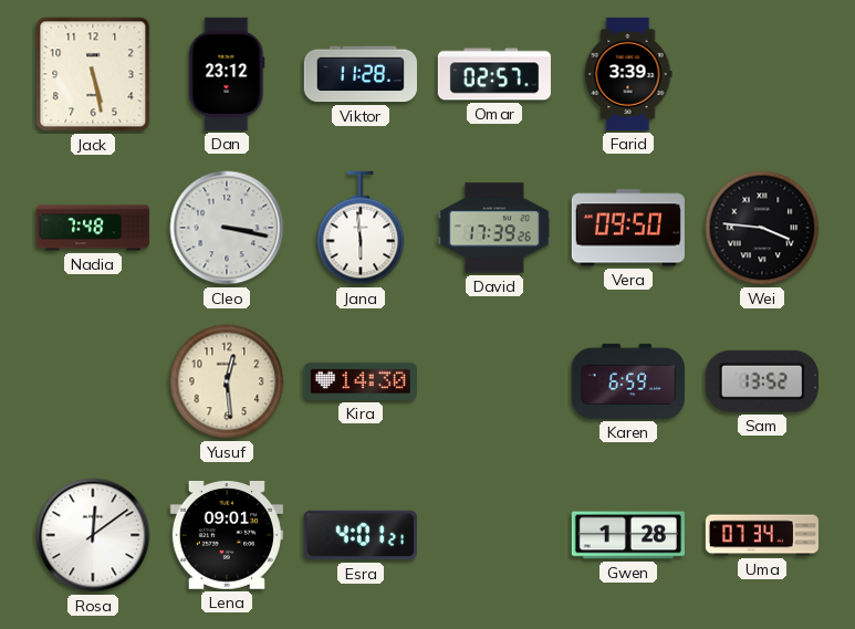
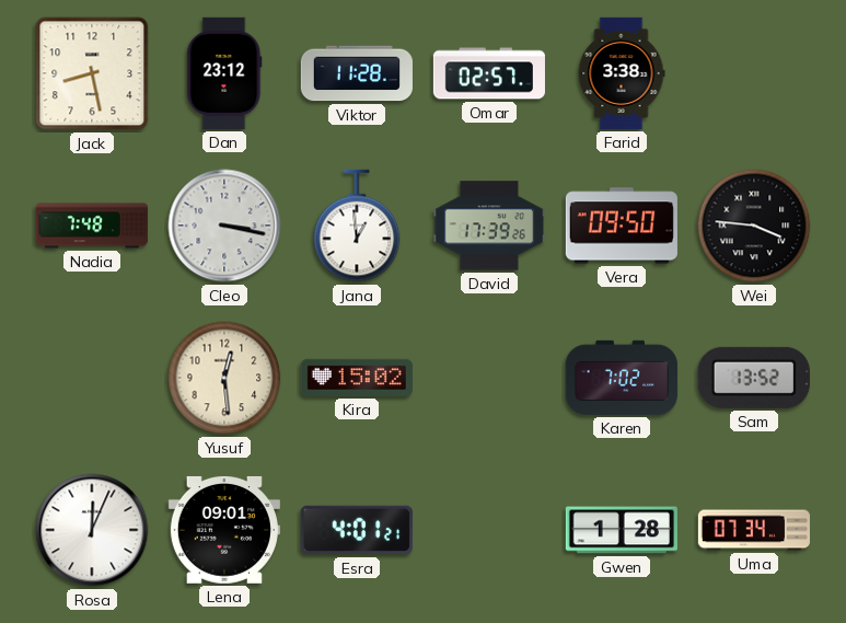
Jack: 5:28 -> 8:28
Farid: 3:39 -> 3:38
Jana: 5:59 -> 12:59
Kira: 14:30 -> 15:02
Karen: 6:59 -> 7:02
Rosa: 12:09 -> 12:04
